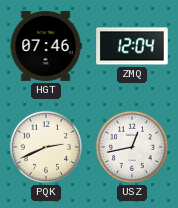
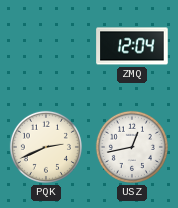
HGT: 07:46 -> none
